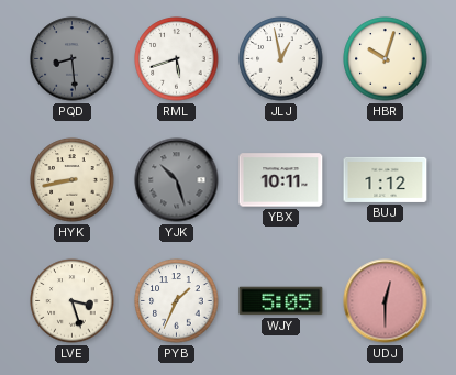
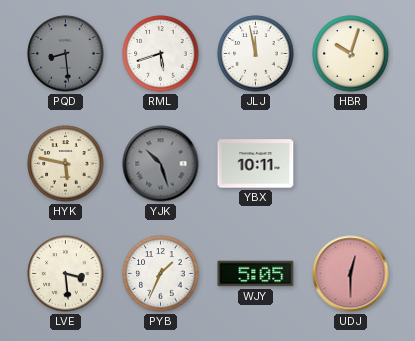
JLJ: 12:58 -> 11:58
HYK: 8:43 -> 5:47
BUJ: 1:12 -> none
LVE: 3:27 -> 3:29
